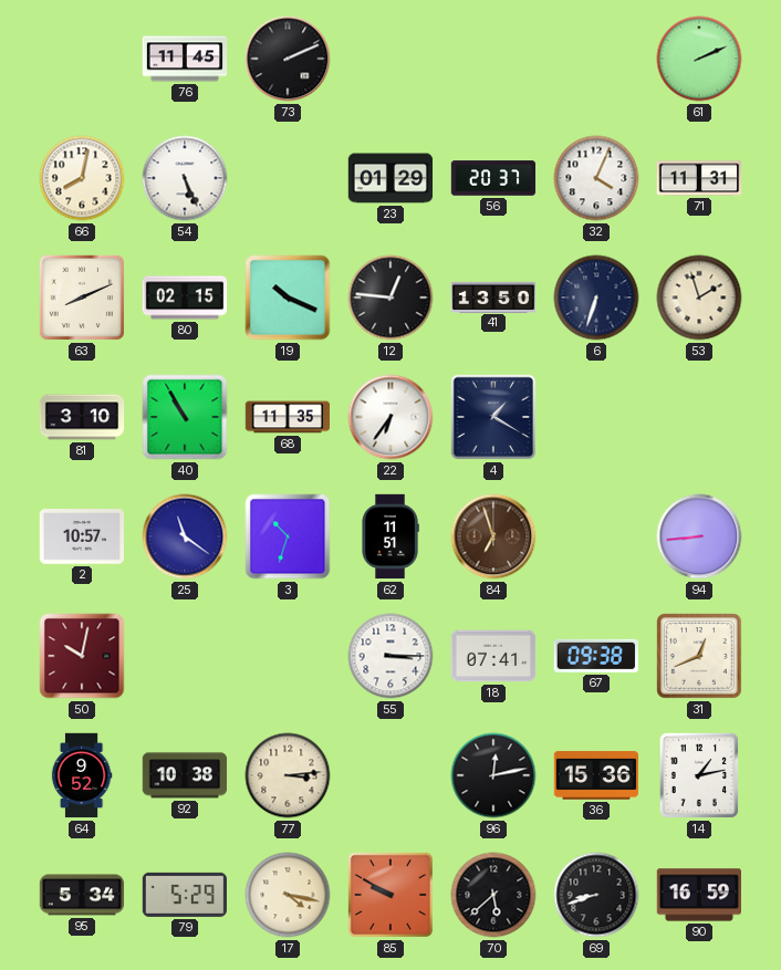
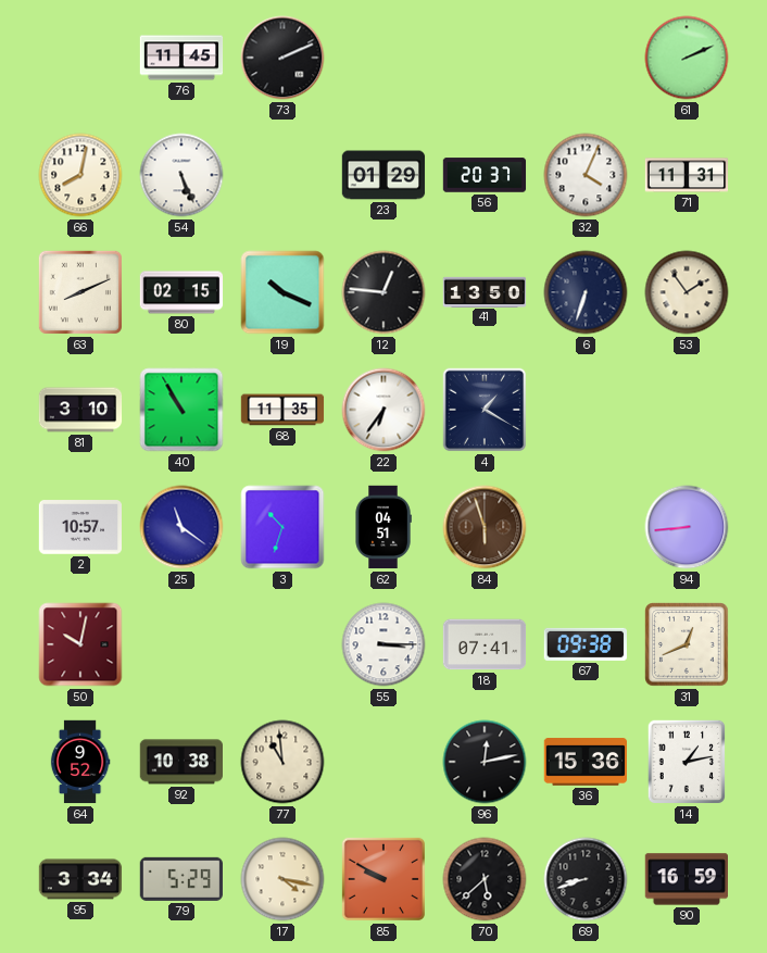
53: 1:57 -> 1:54
62: 11:51 -> 04:51
84: 6:57 -> 5:57
77: 3:14 -> 10:59
95: 5:34 -> 3:34
